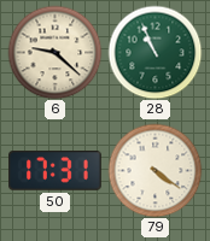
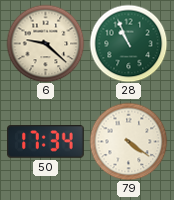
50: 17:31 -> 17:34
